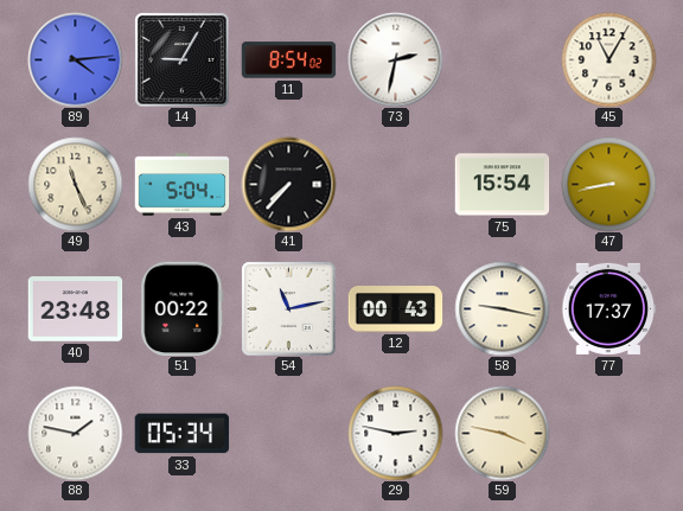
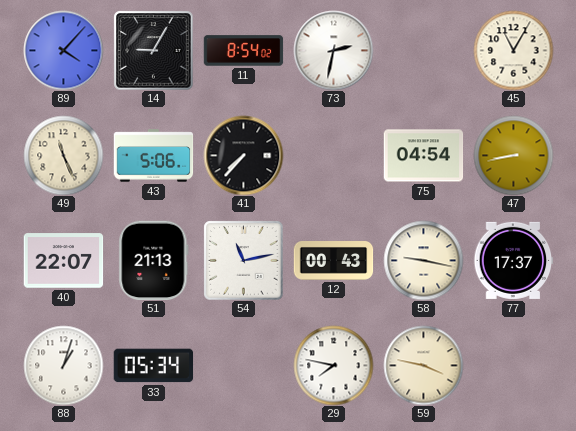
89: 4:14 -> 4:07
43: 5:04 -> 5:06
75: 15:54 -> 04:54
40: 23:48 -> 22:07
51: 00:22 -> 21:13
88: 1:47 -> 1:03
29: 2:47 -> 7:47
